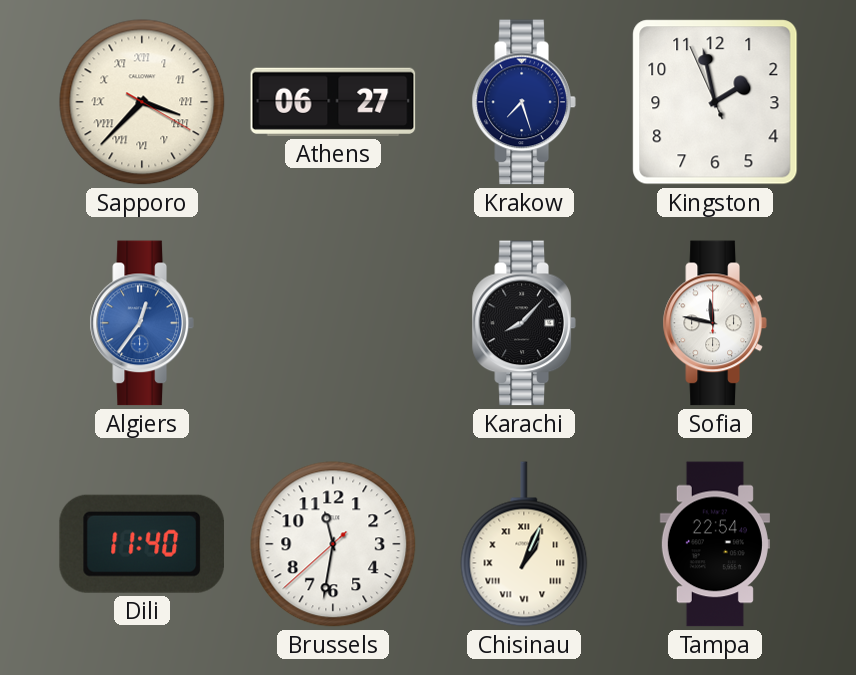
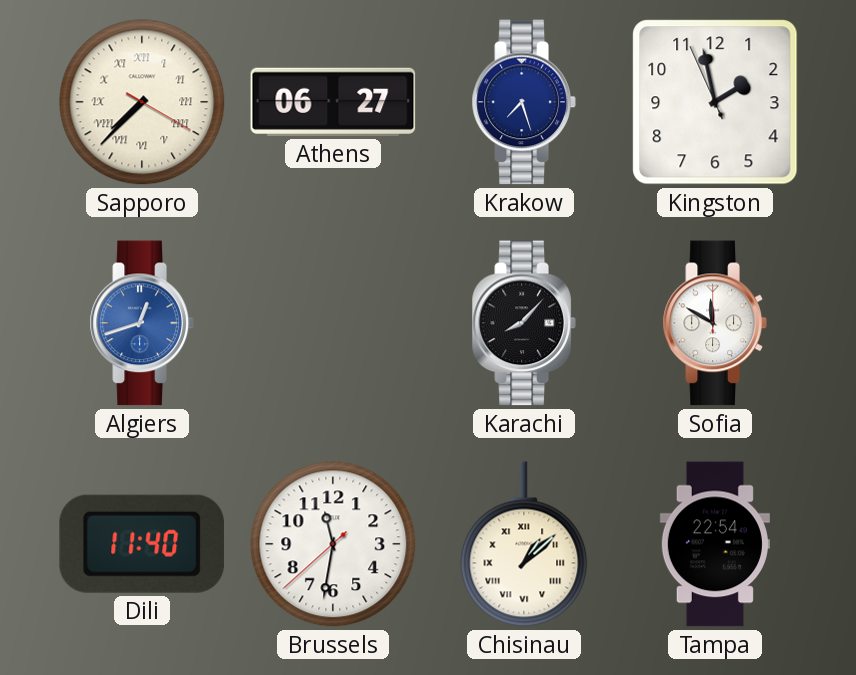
Sapporo: 3:37 -> 7:37
Algiers: 12:36 -> 12:42
Sofia: 11:47 -> 11:50
Chisinau: 1:04 -> 1:08
